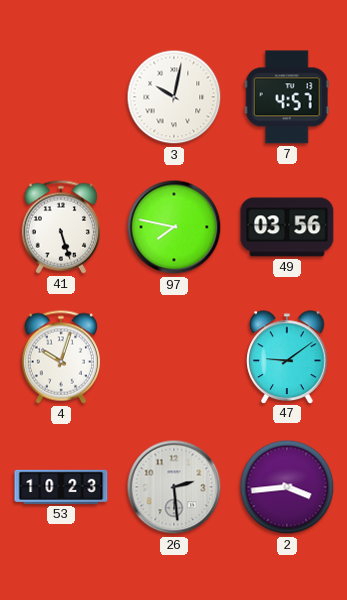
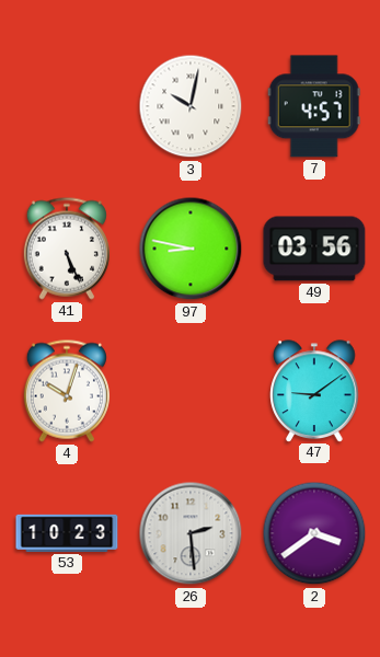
41: 5:27 -> 5:26
97: 7:47 -> 8:47
2: 3:44 -> 3:39
